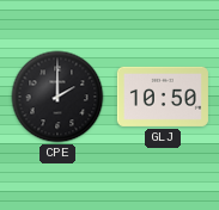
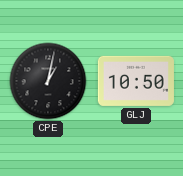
CPE: 2:00 -> 1:02
